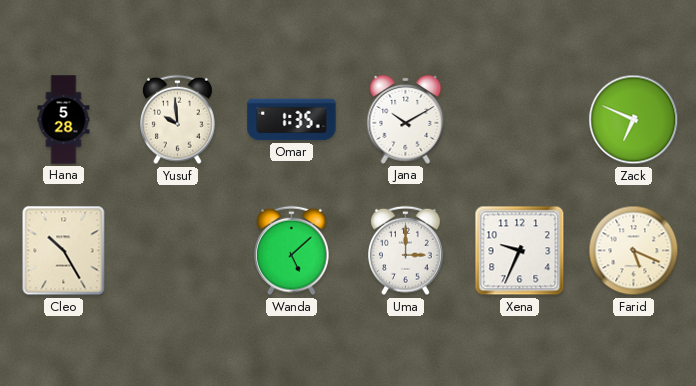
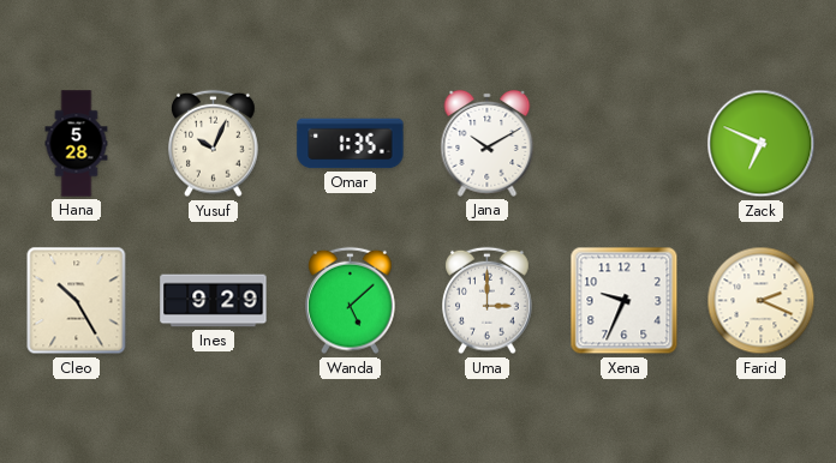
Yusuf: 9:59 -> 10:04
Ines: none -> 9:29
Farid: 5:19 -> 2:19
